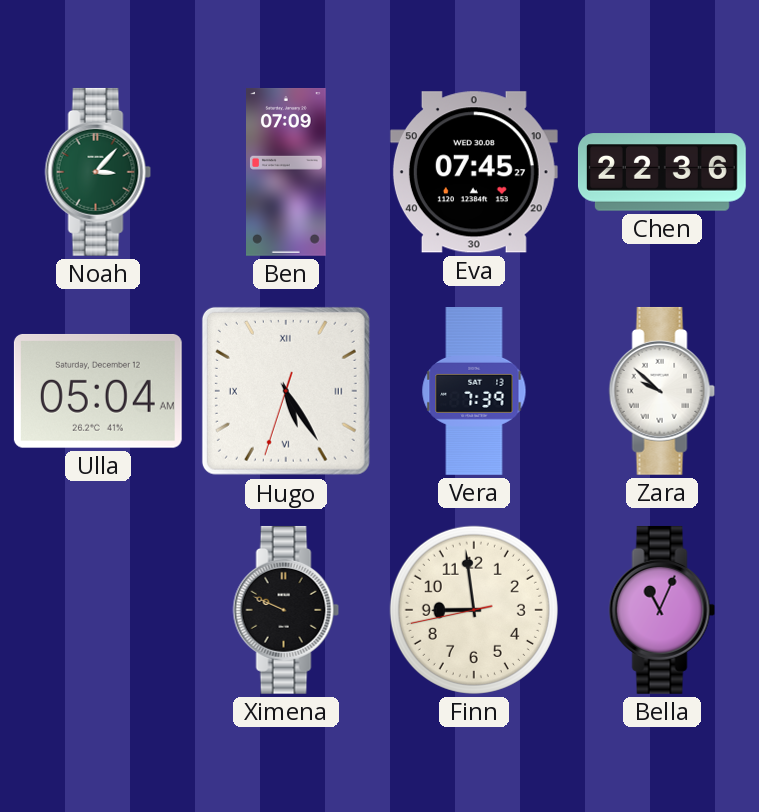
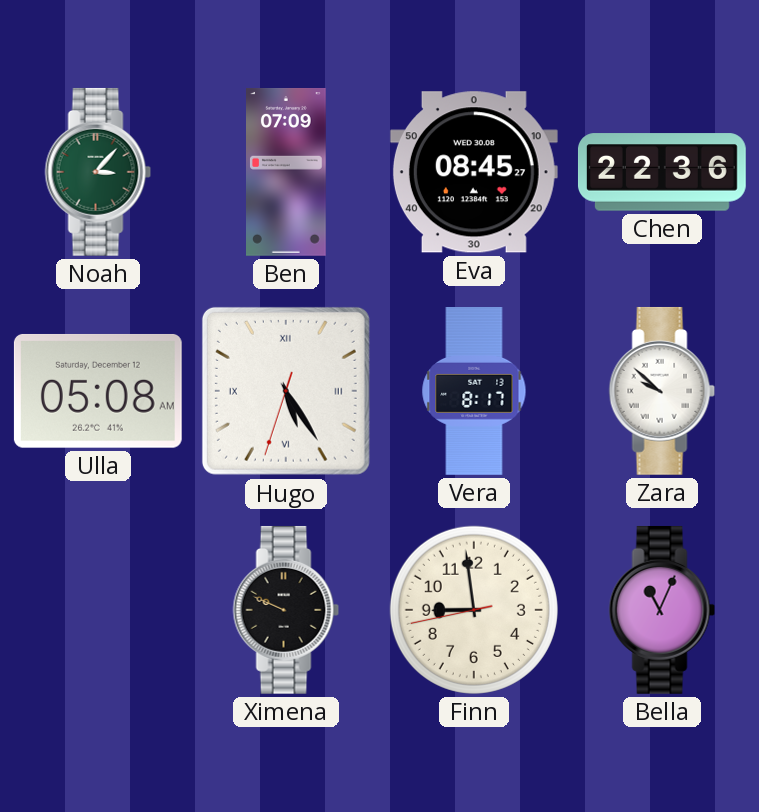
Eva: 07:45 -> 08:45
Ulla: 05:04 -> 05:08
Vera: 7:39 -> 8:17
